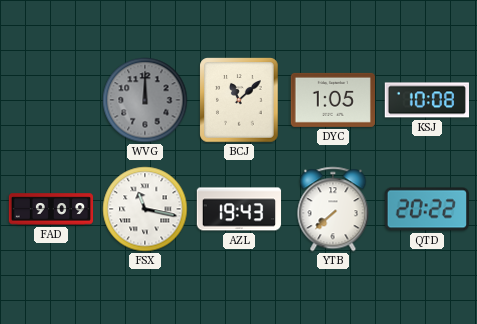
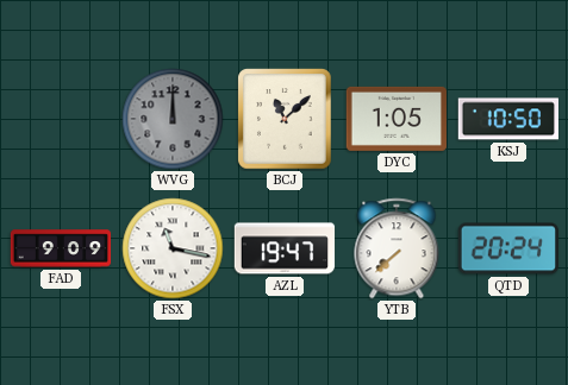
KSJ: 10:08 -> 10:50
AZL: 19:43 -> 19:47
QTD: 20:22 -> 20:24
